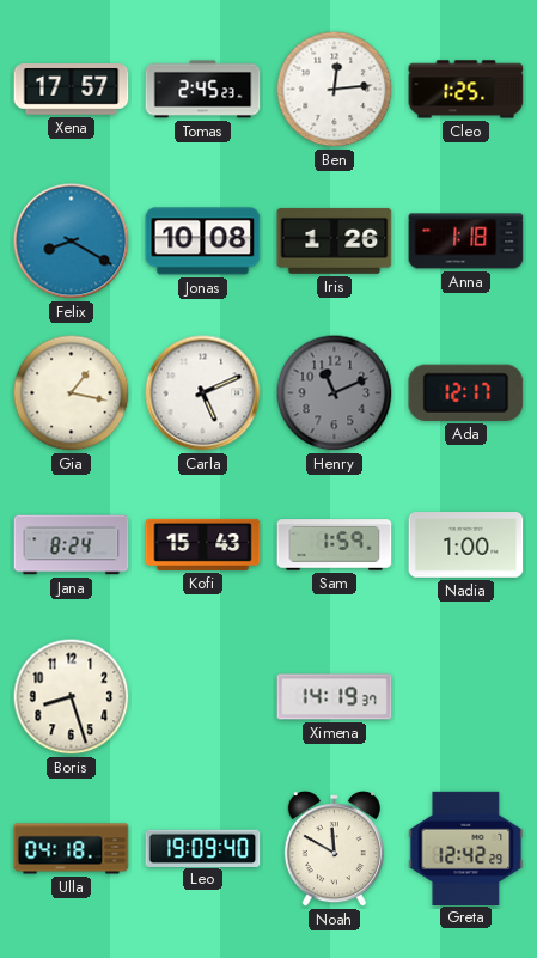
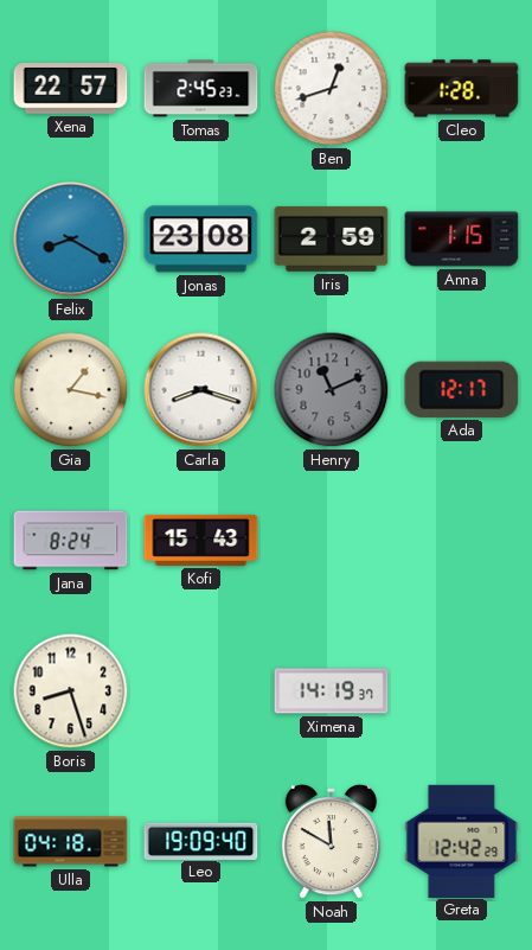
Xena: 17:57 -> 22:57
Ben: 12:14 -> 12:42
Cleo: 1:25 -> 1:28
Jonas: 10:08 -> 23:08
Iris: 1:26 -> 2:59
Anna: 1:18 -> 1:15
Carla: 5:11 -> 8:18
Sam: 1:59 -> none
Nadia: 1:00 -> none
